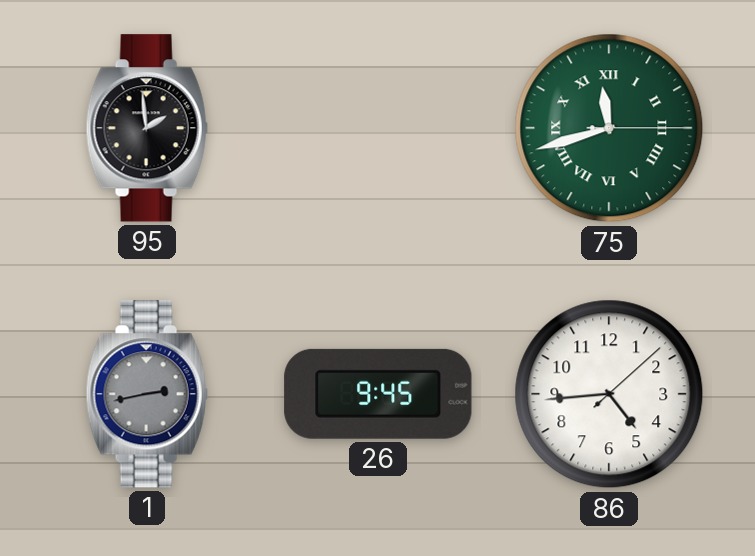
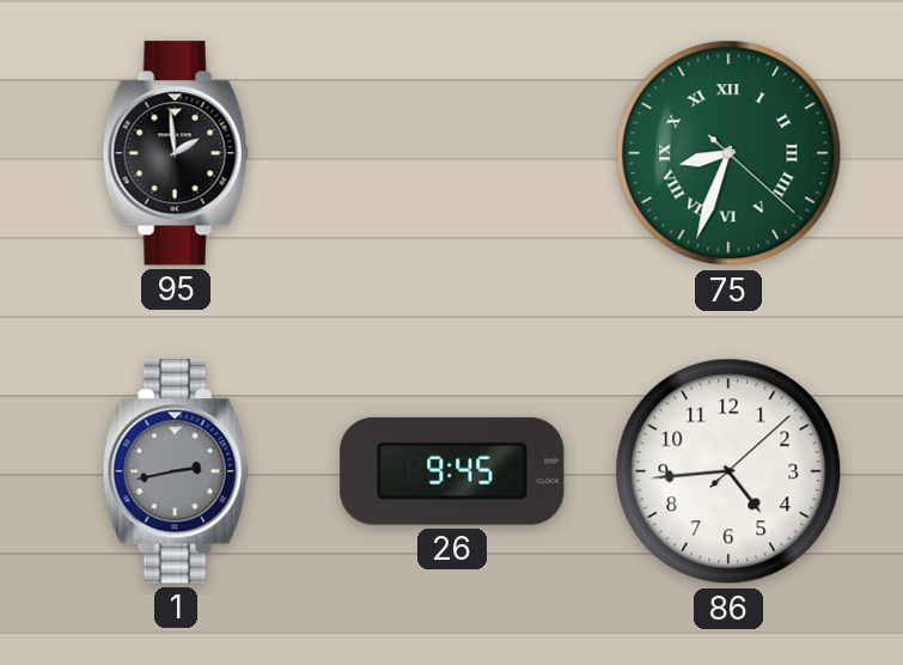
75: 11:42 -> 8:33
